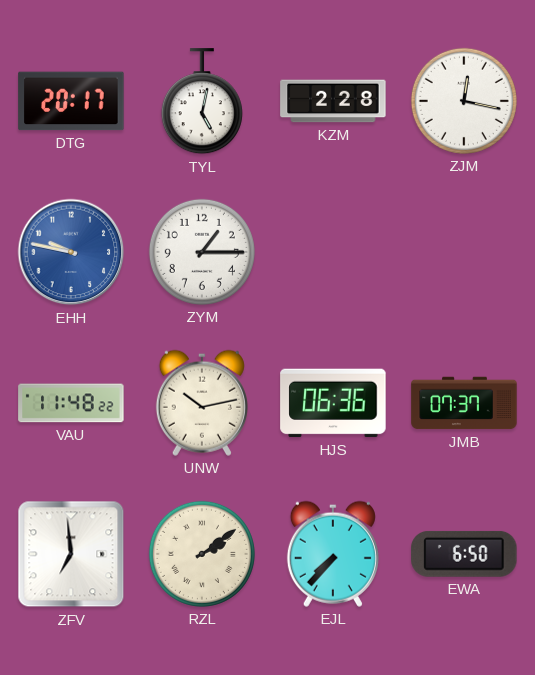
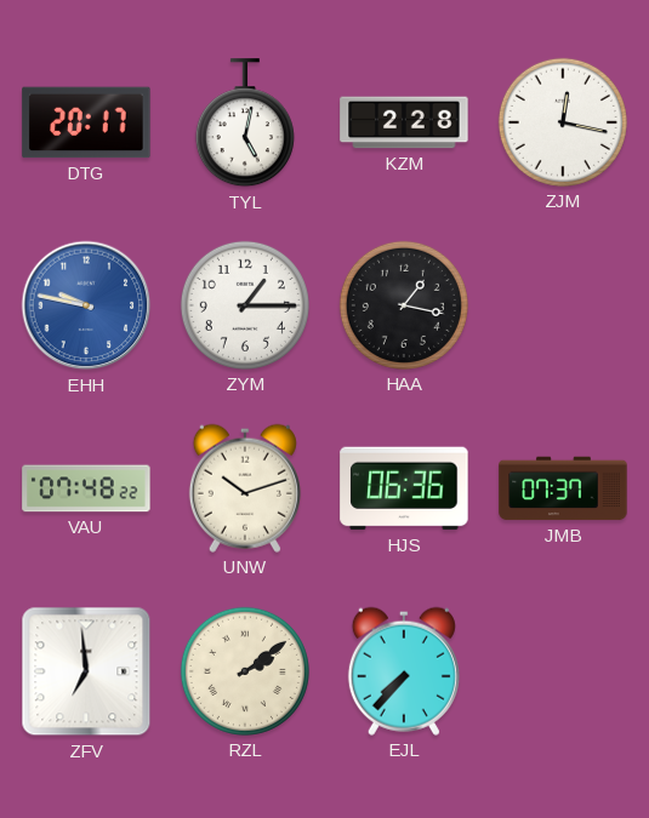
HAA: none -> 1:17
VAU: 11:48 -> 07:48
UNW: 10:13 -> 10:12
EWA: 6:50 -> none
